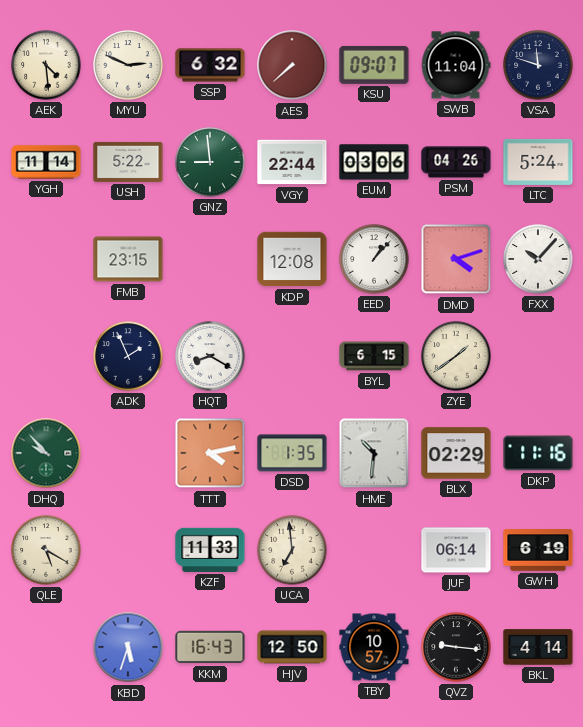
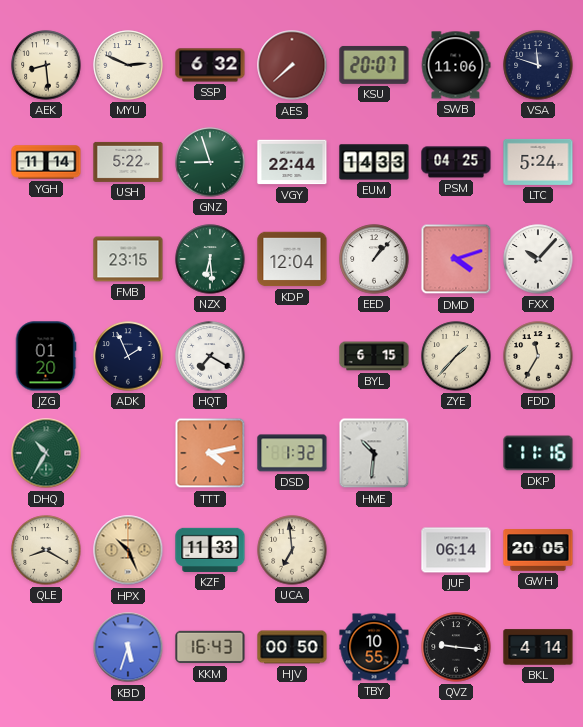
AEK: 4:29 -> 8:29
KSU: 09:07 -> 20:07
SWB: 11:04 -> 11:06
GNZ: 8:59 -> 8:57
EUM: 03:06 -> 14:33
PSM: 04:26 -> 04:25
NZX: none -> 6:29
KDP: 12:08 -> 12:04
JZG: none -> 01:20
HQT: 8:20 -> 7:20
ZYE: 1:39 -> 1:37
FDD: none -> 11:35
DHQ: 9:53 -> 10:35
DSD: 1:35 -> 1:32
BLX: 02:29 -> none
QLE: 5:20 -> 8:20
HPX: none -> 10:26
GWH: 6:19 -> 20:05
HJV: 12:50 -> 00:50
TBY: 10:57 -> 10:55
